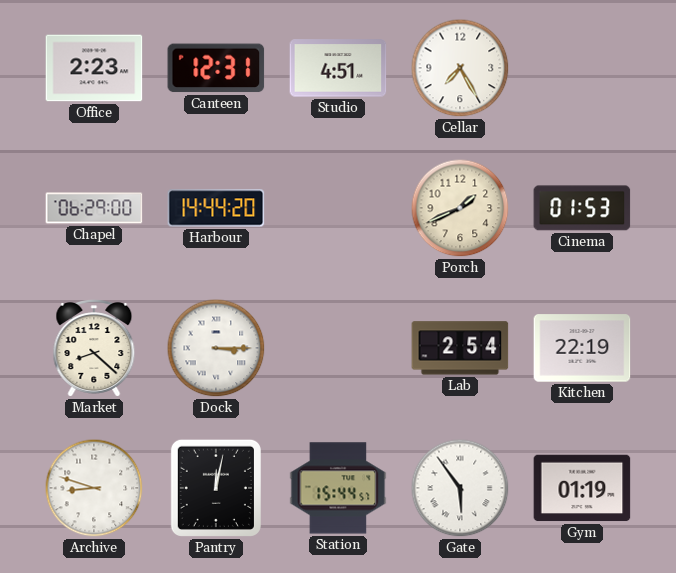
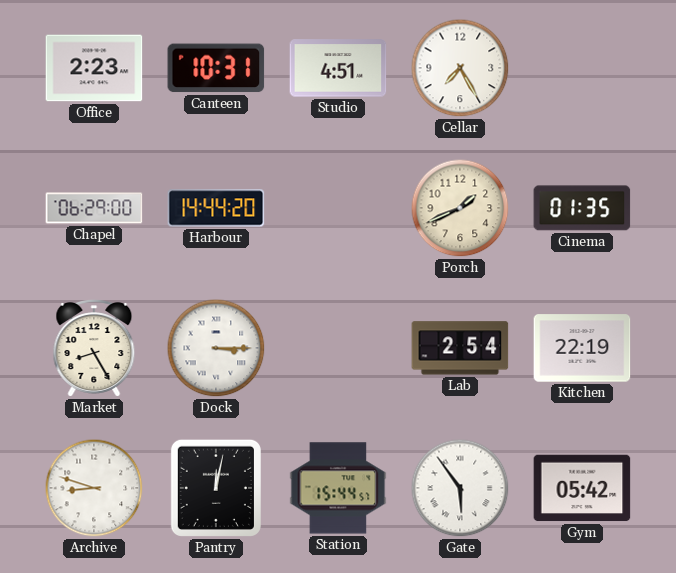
Canteen: 12:31 -> 10:31
Cinema: 01:53 -> 01:35
Market: 8:22 -> 8:25
Gym: 01:19 -> 05:42
